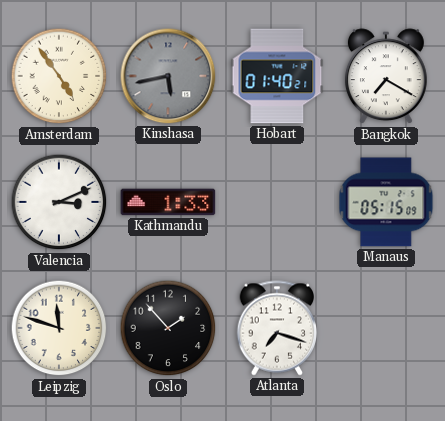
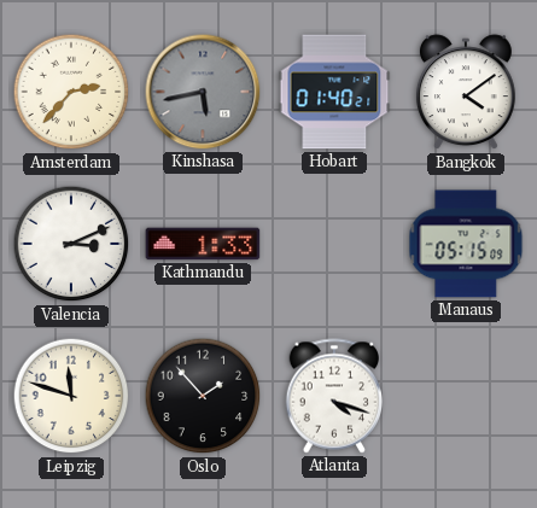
Amsterdam: 4:54 -> 2:37
Bangkok: 7:20 -> 4:09
Atlanta: 7:18 -> 4:18
